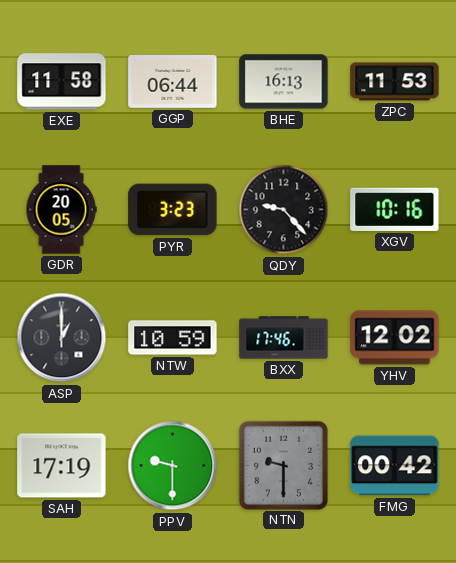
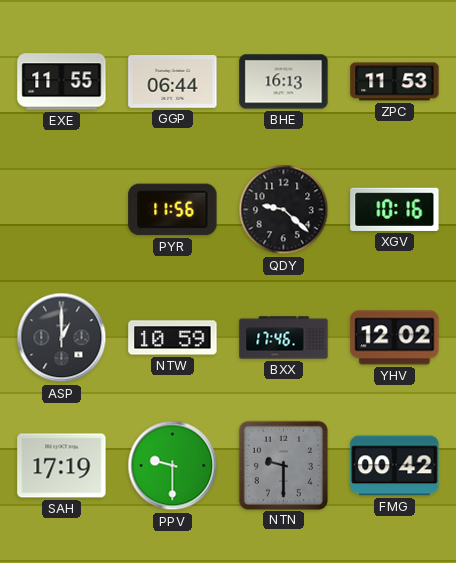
EXE: 11:58 -> 11:55
GDR: 20:05 -> none
PYR: 3:23 -> 11:56
QDY: 9:23 -> 9:22
